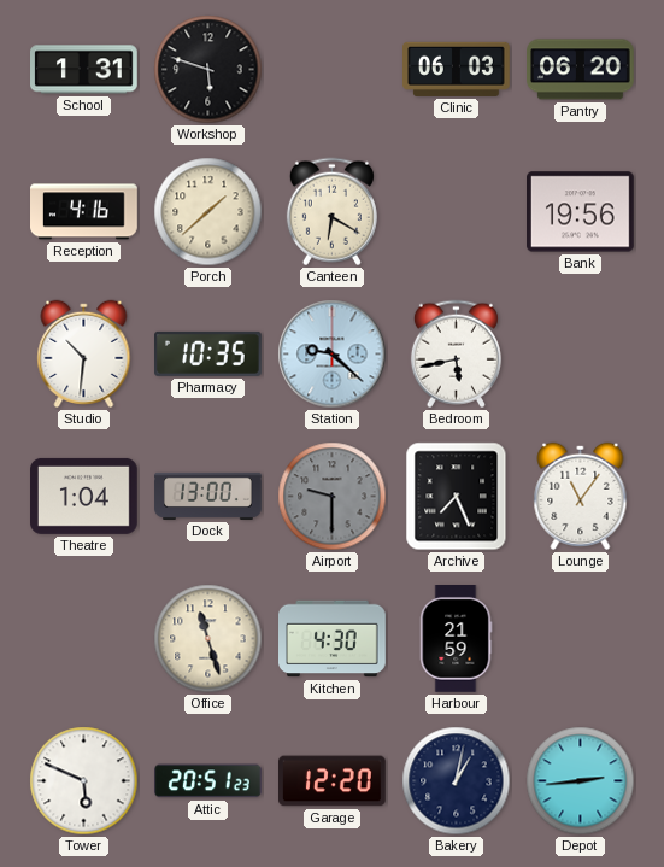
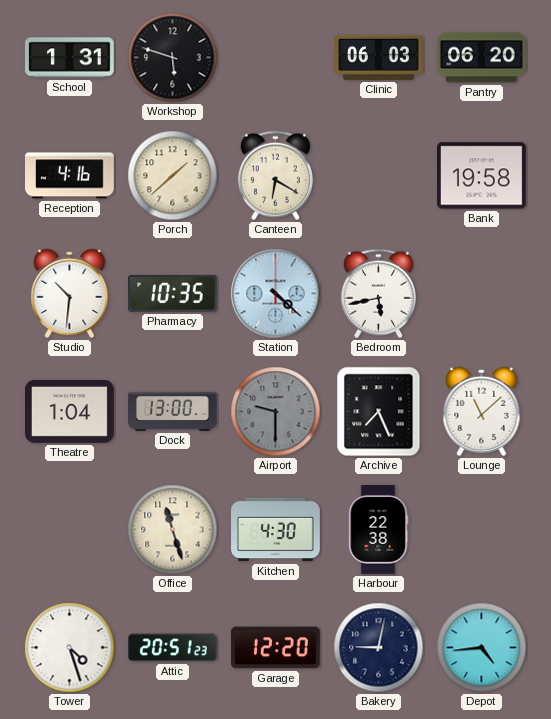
Bank: 19:56 -> 19:58
Station: 9:22 -> 4:22
Lounge: 11:06 -> 11:08
Harbour: 21:59 -> 22:38
Tower: 5:49 -> 4:27
Bakery: 1:02 -> 9:02
Depot: 2:44 -> 4:44
